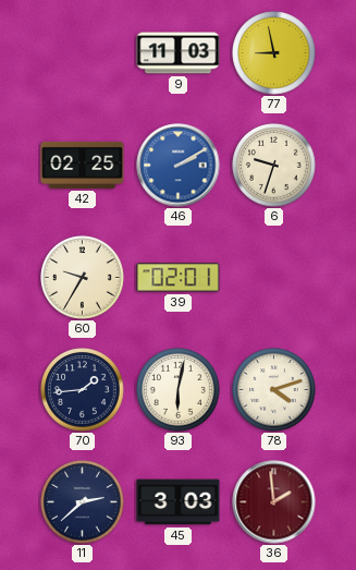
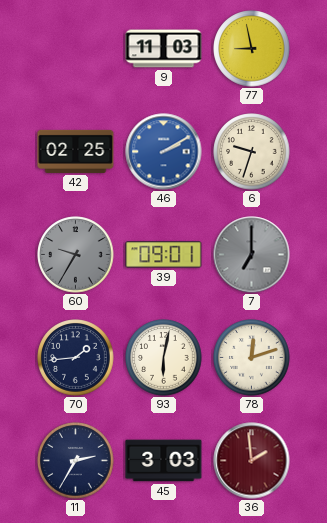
60 dial: cream -> grey
39: 02:01 -> 09:01
7: none -> 7:00
78: 4:12 -> 12:12
11: 2:38 -> 2:35
